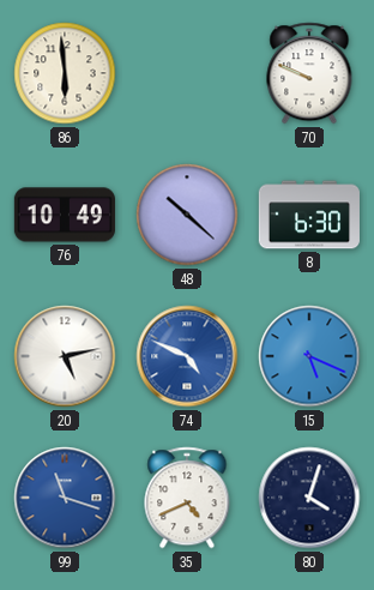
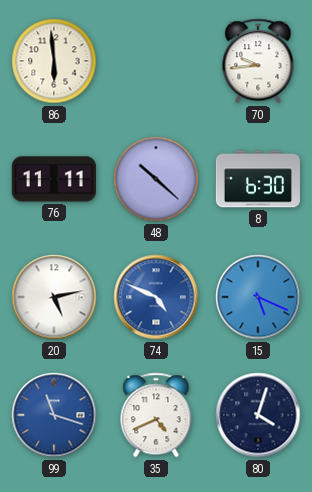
70: 9:49 -> 9:44
76: 10:49 -> 11:11
